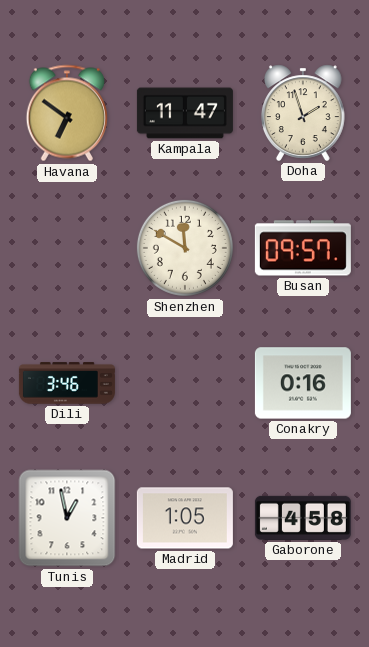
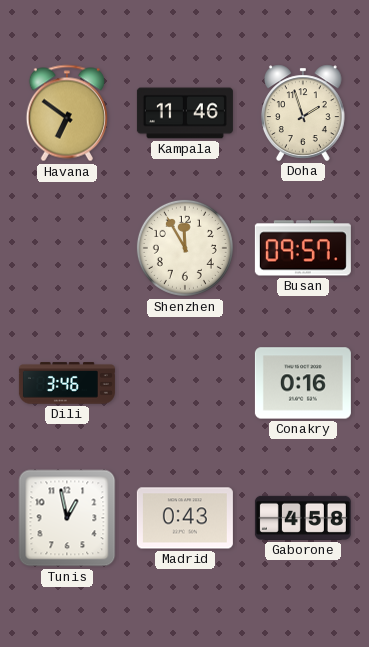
Kampala: 11:47 -> 11:46
Shenzhen: 11:50 -> 11:55
Madrid: 1:05 -> 0:43
